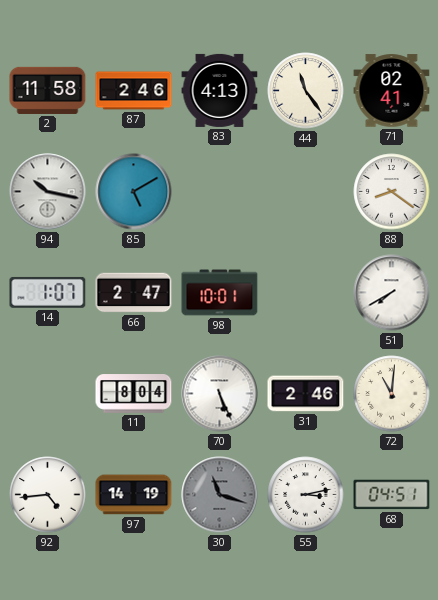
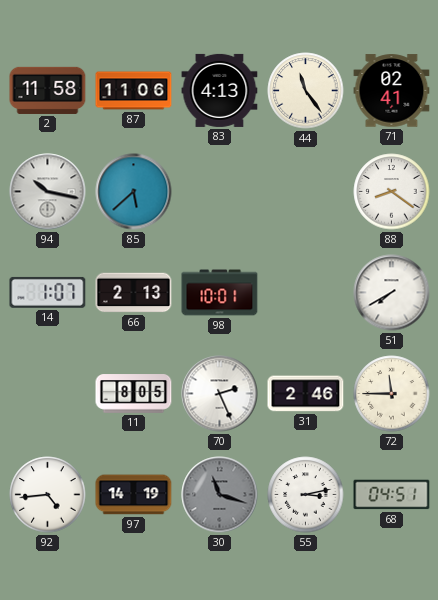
87: 2:46 -> 11:06
85: 5:10 -> 5:38
66: 2:47 -> 2:13
11: 8:04 -> 8:05
70: 5:26 -> 2:26
72: 11:01 -> 11:45
